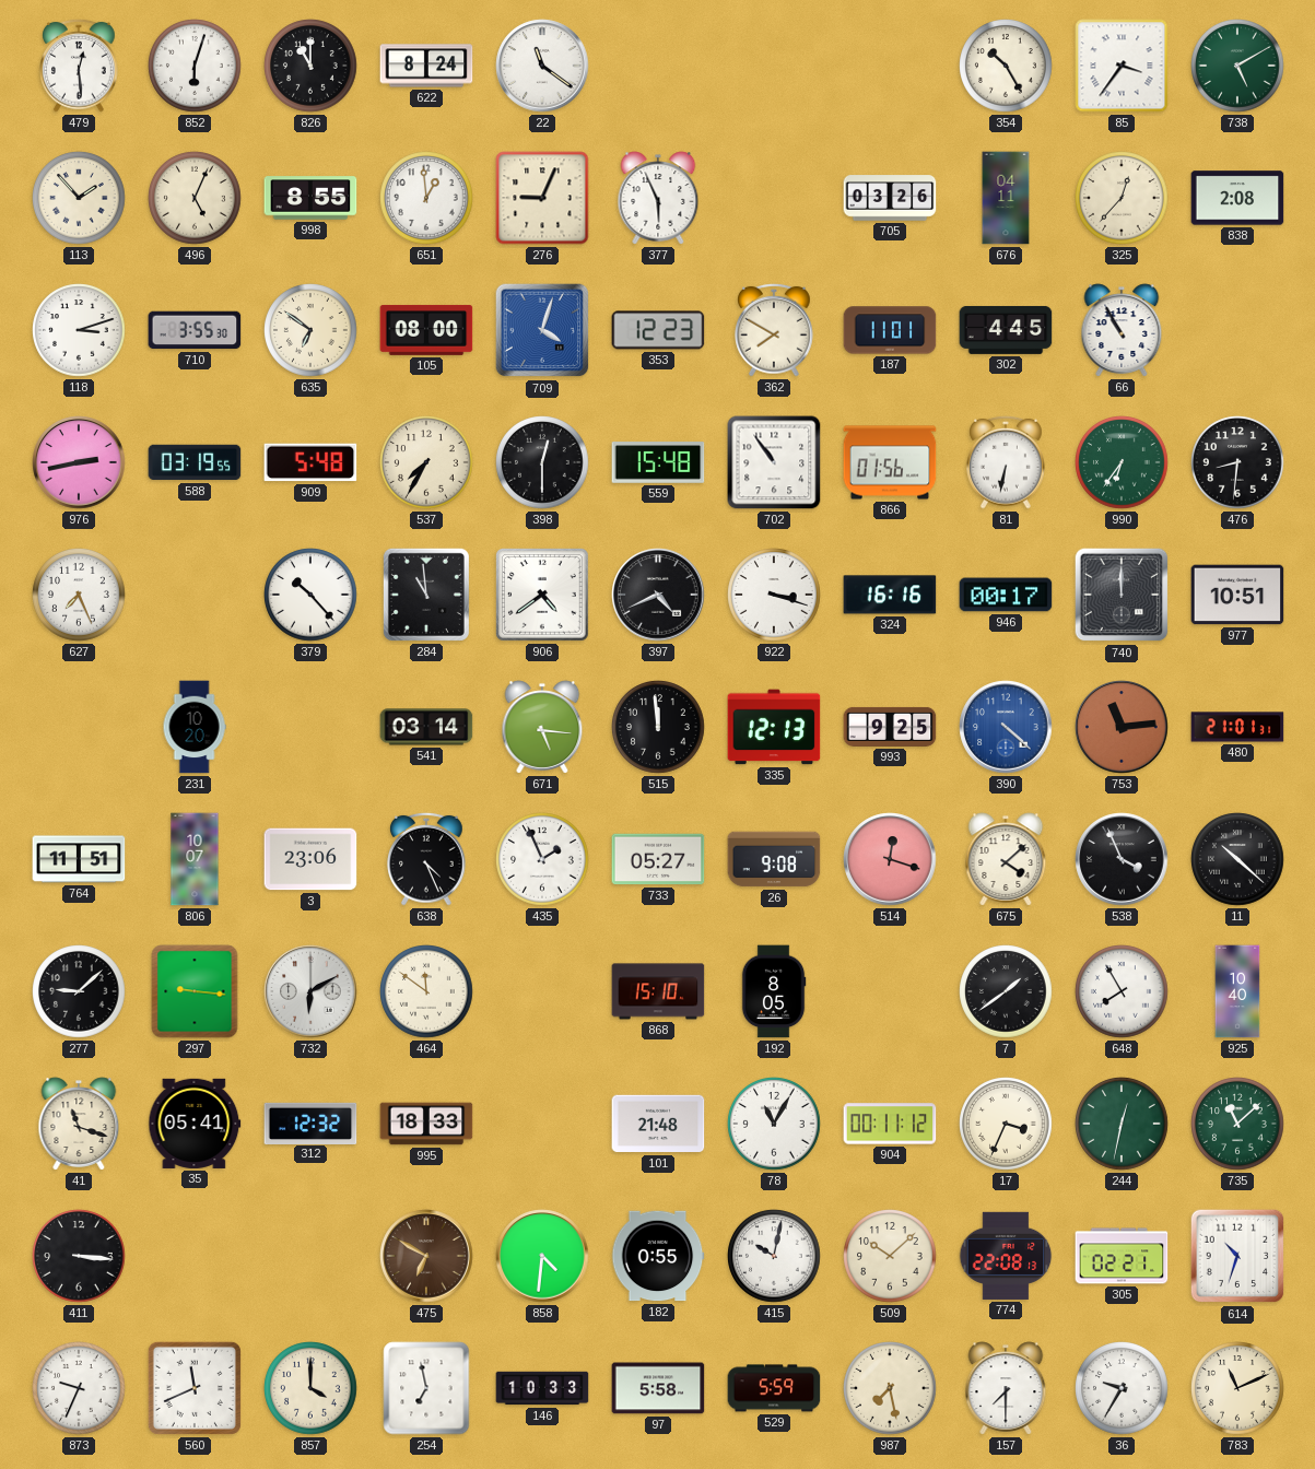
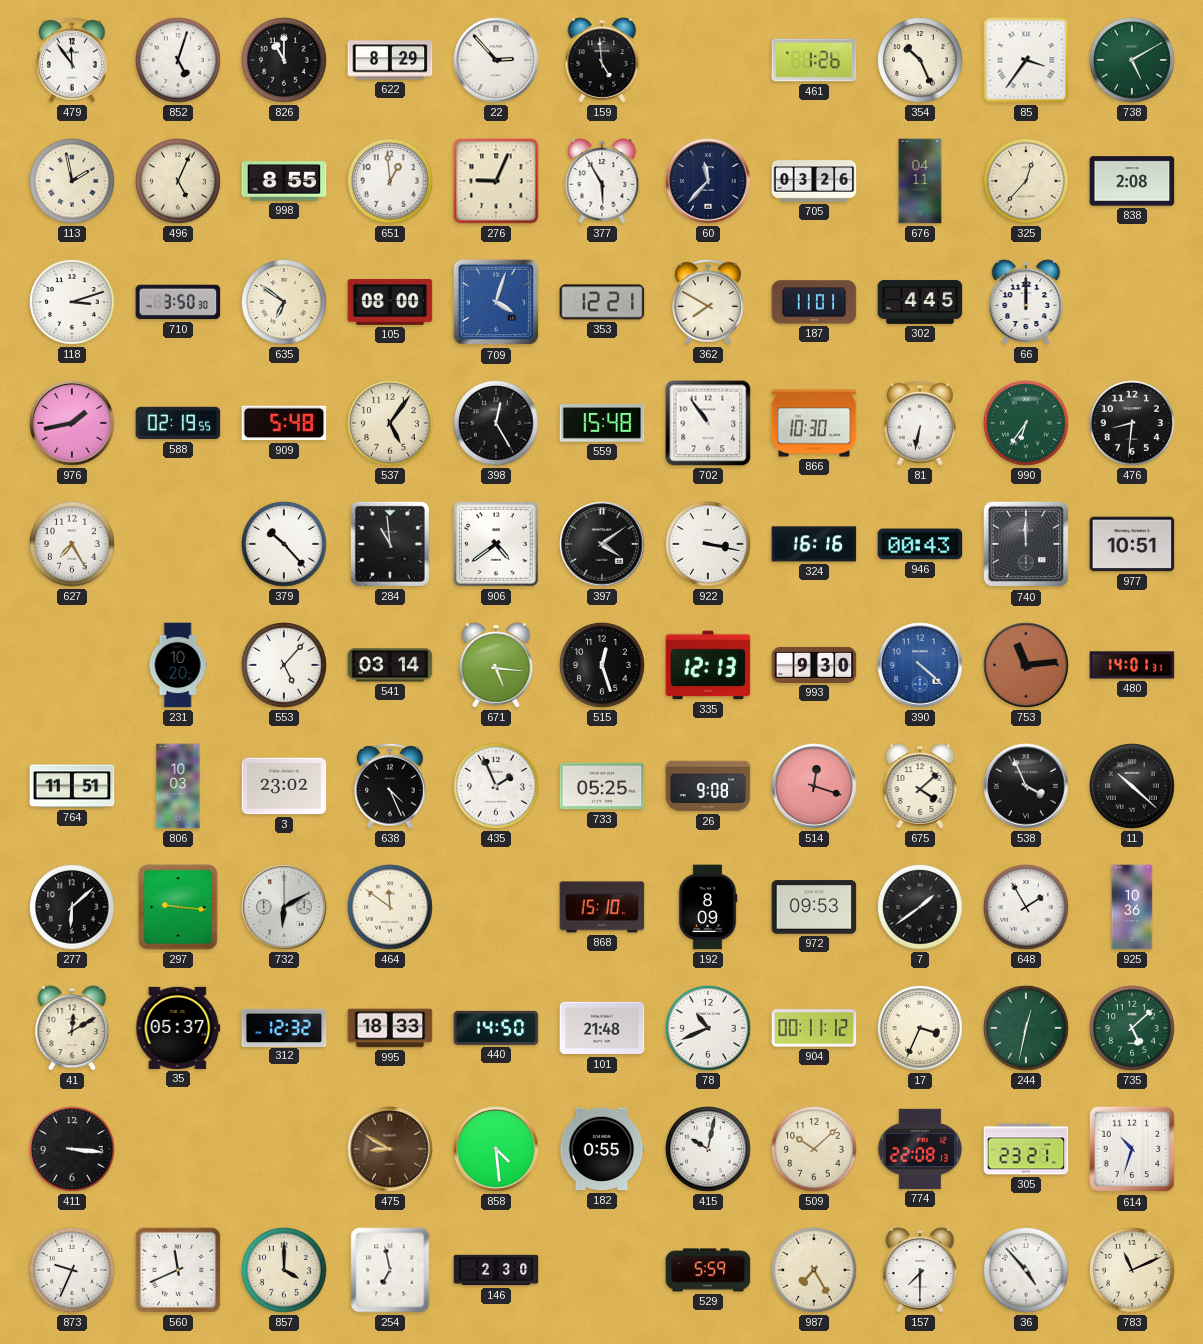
479: 12:29 -> 11:54
852: 6:03 -> 5:03
622: 8:24 -> 8:29
22: 11:21 -> 2:53
159: none -> 4:59
461: none -> 1:26
354: 10:25 -> 10:26
113: 1:53 -> 1:58
377: 5:56 -> 5:55
60: none -> 11:37
710: 3:55 -> 3:50
353: 12:23 -> 12:21
66: 10:55 -> 12:00
976: 2:43 -> 1:43
588: 03:19 -> 02:19
537: 7:35 -> 5:06
398: 12:30 -> 12:25
866: 01:56 -> 10:30
627: 7:26 -> 7:25
397: 4:41 -> 4:09
922: 3:18 -> 3:17
946: 00:17 -> 00:43
553: none -> 5:07
515: 11:59 -> 12:27
993: 9:25 -> 9:30
480: 21:01 -> 14:01
806: 10:07 -> 10:03
3: 23:06 -> 23:02
733: 05:27 -> 05:25
277: 9:08 -> 6:08
192: 8:05 -> 8:09
972: none -> 09:53
648: 7:55 -> 1:55
925: 10:40 -> 10:36
41: 11:18 -> 12:10
35: 05:41 -> 05:37
440: none -> 14:50
78: 11:05 -> 10:41
735: 11:08 -> 5:08
475: 6:50 -> 8:50
858: 4:31 -> 4:29
305: 02:21 -> 23:21
146: 10:33 -> 2:30
97: 5:58 -> none
987: 7:28 -> 7:25
36: 9:35 -> 4:53
